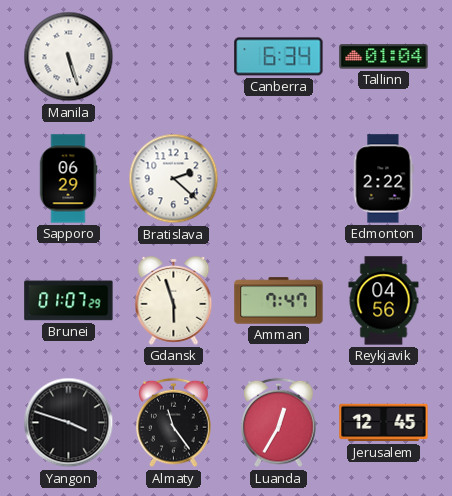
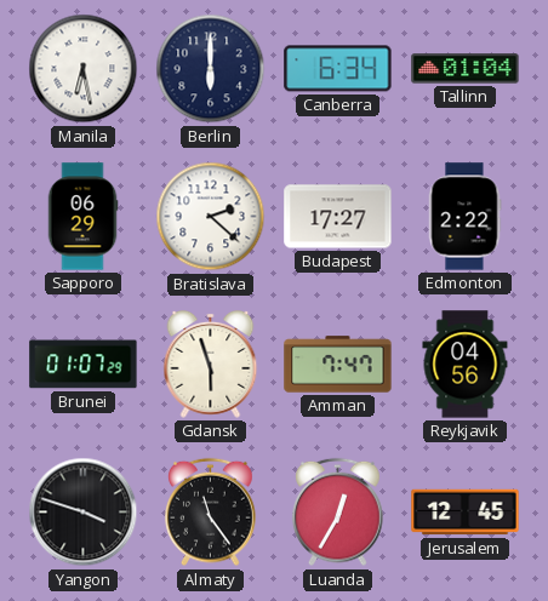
Manila: 5:27 -> 6:28
Berlin: none -> 6:00
Budapest: none -> 17:27
